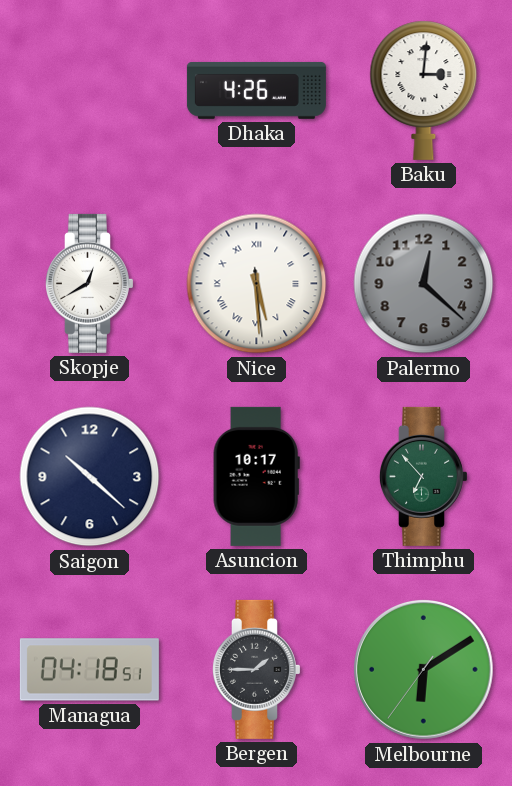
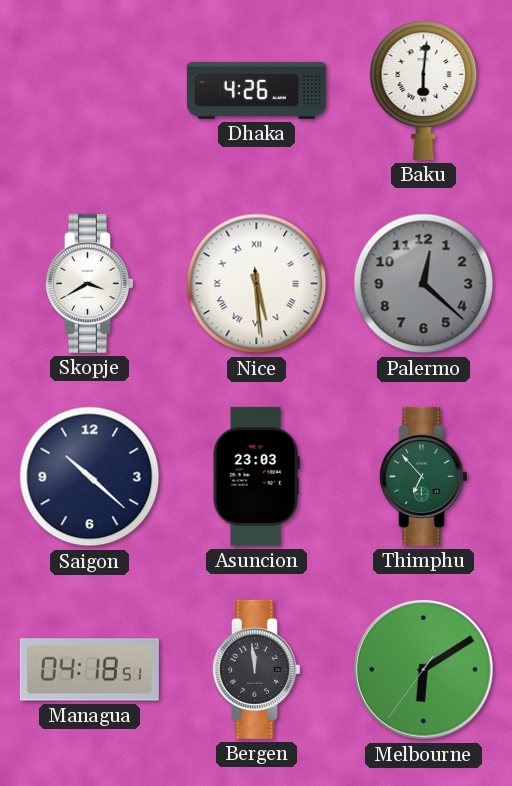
Baku: 3:01 -> 6:01
Skopje: 12:40 -> 3:40
Asuncion: 10:17 -> 23:03
Bergen: 1:45 -> 11:59
